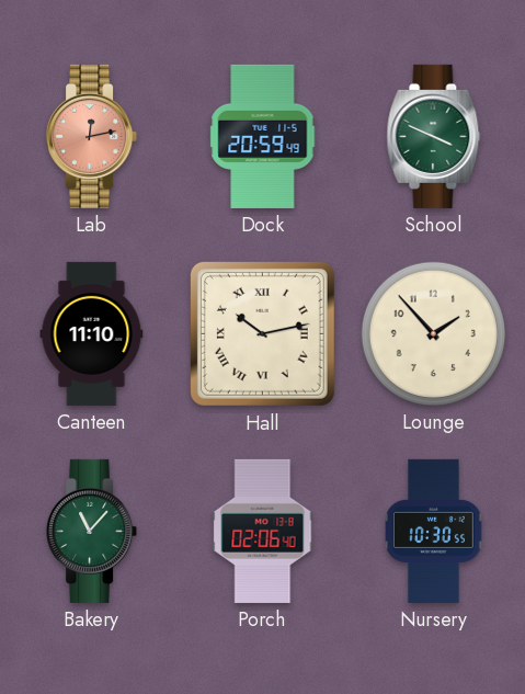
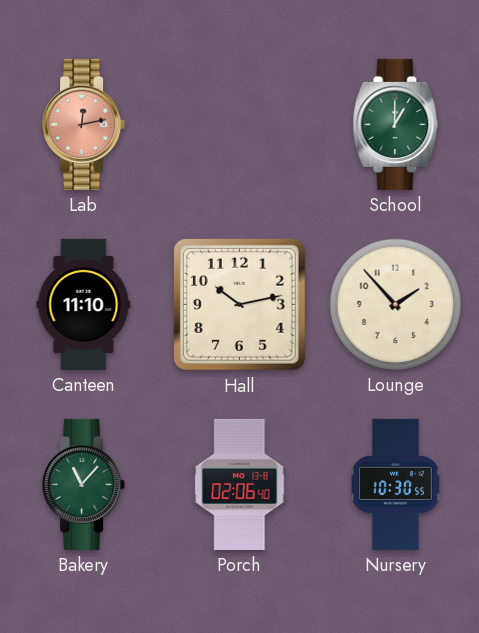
Dock: 20:59 -> none
School: 3:49 -> 1:00
Hall numerals: Roman -> Arabic
